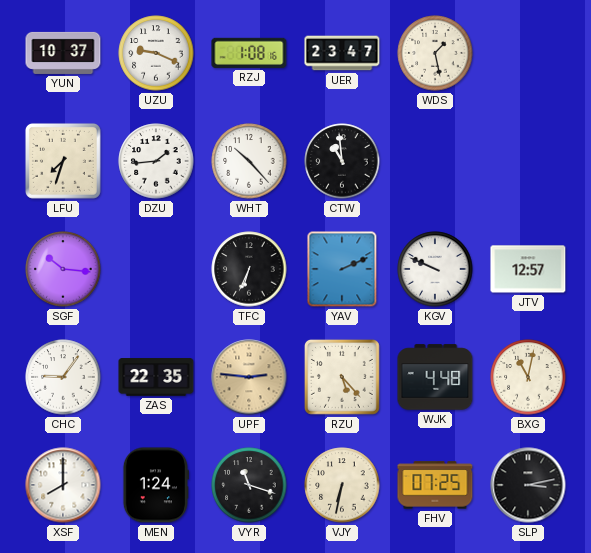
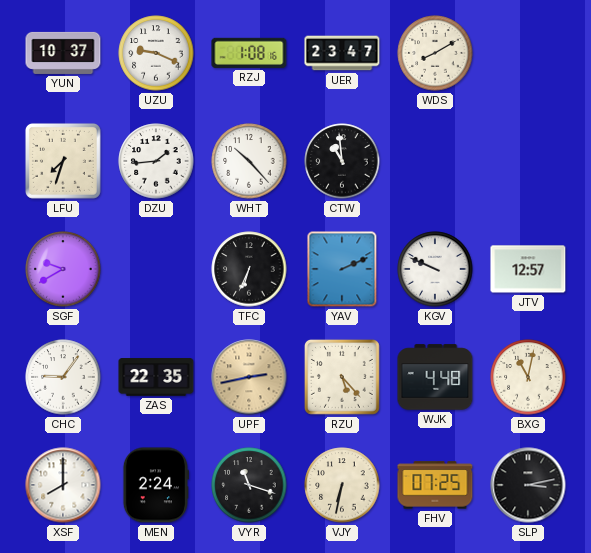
WDS: 1:28 -> 8:10
SGF: 10:16 -> 9:40
UPF: 2:46 -> 2:43
MEN: 1:24 -> 2:24
